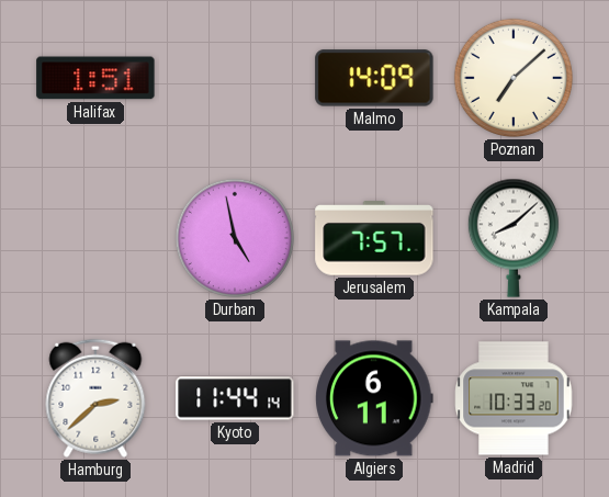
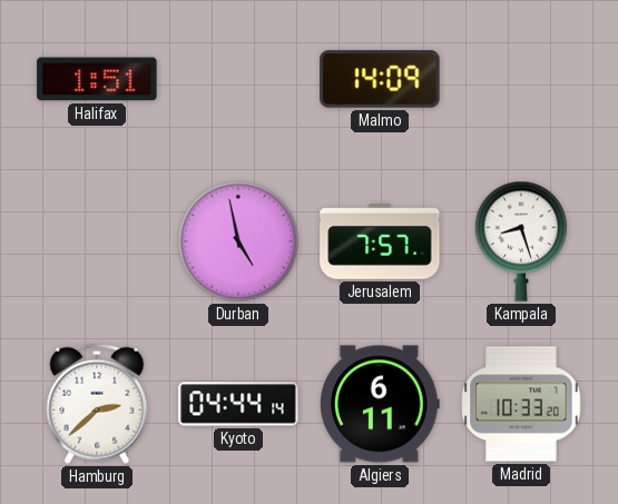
Poznan: 7:08 -> none
Kampala: 8:08 -> 8:27
Kyoto: 11:44 -> 04:44
